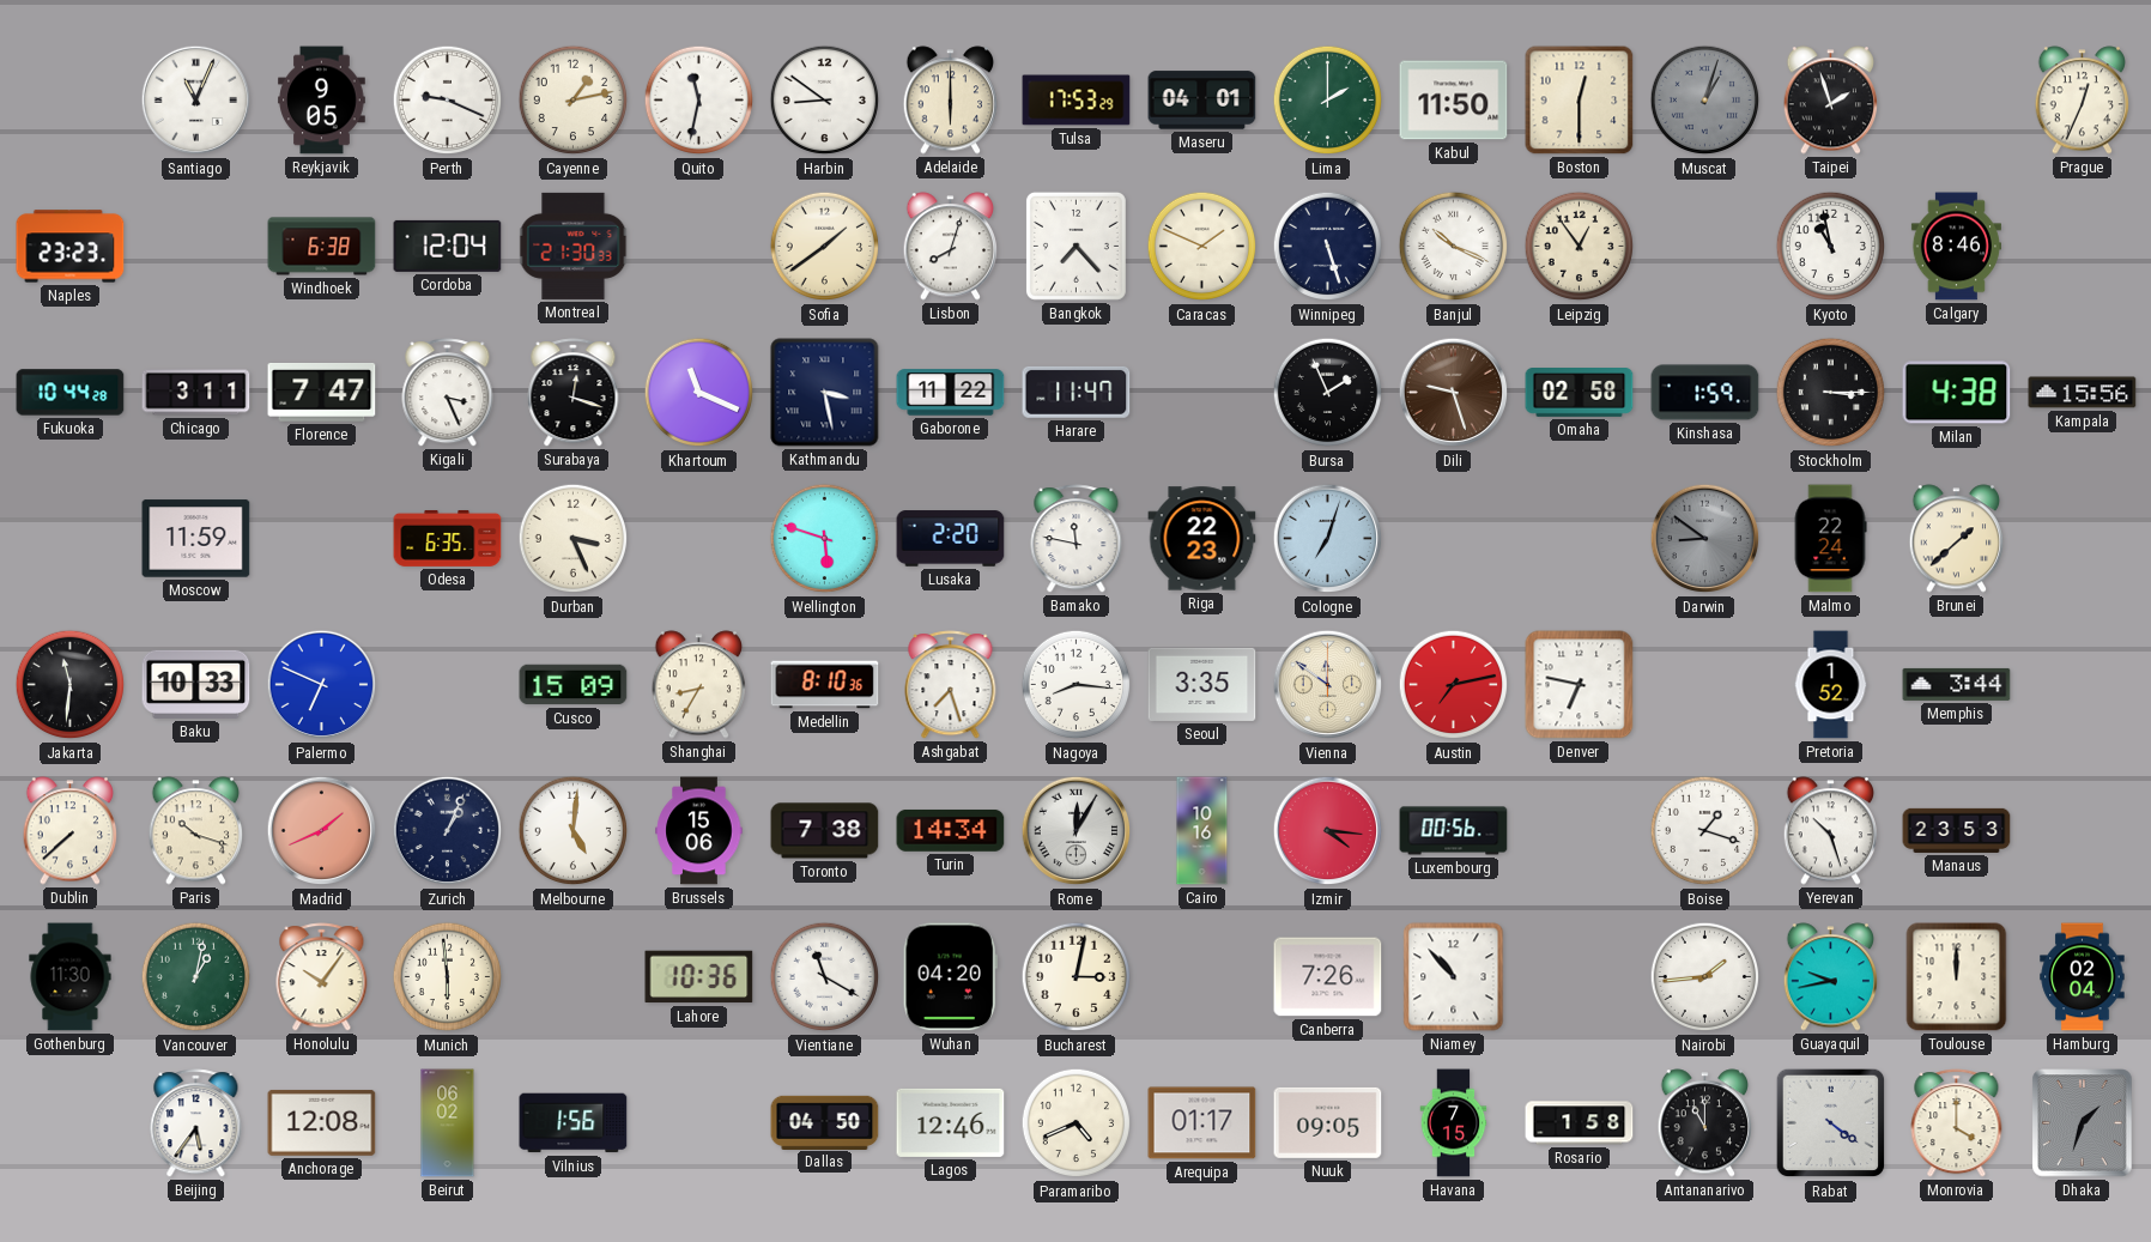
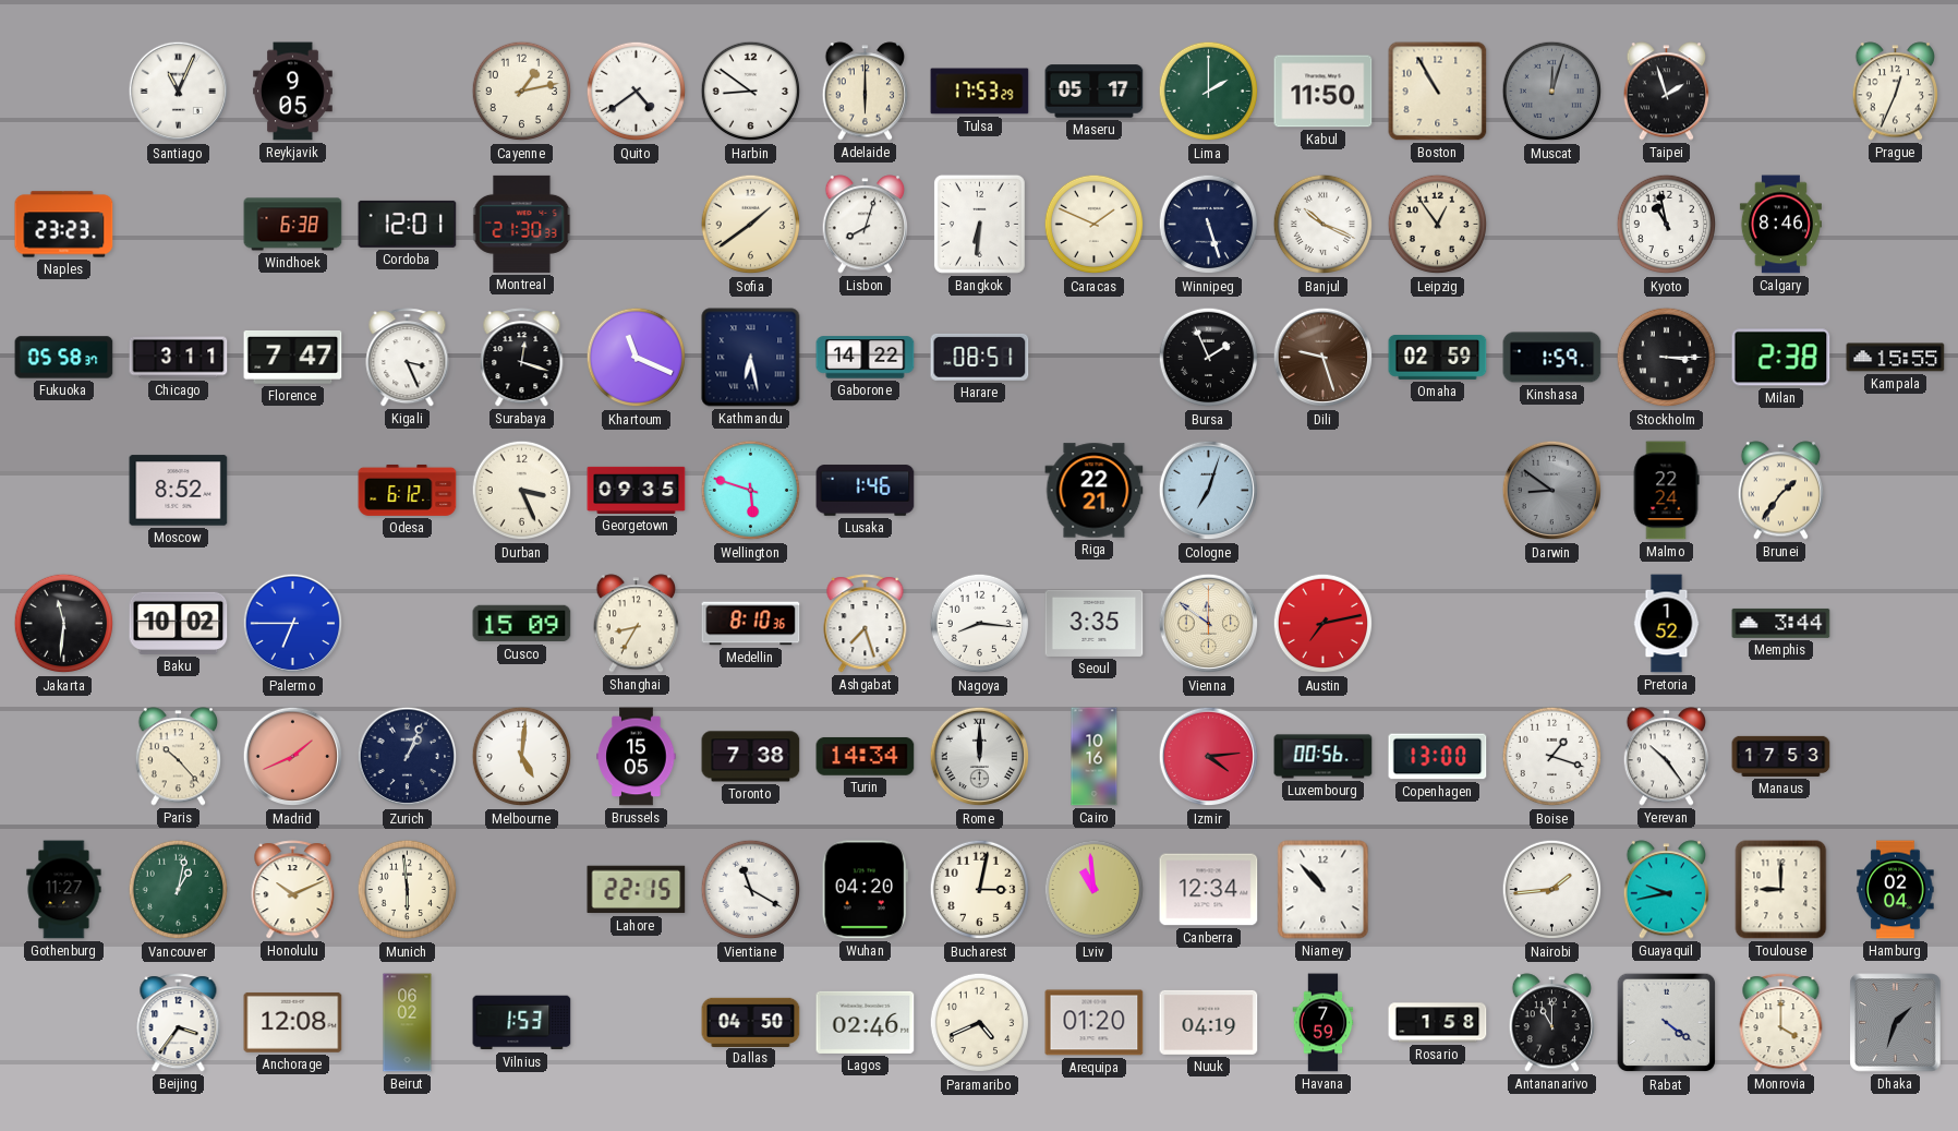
Perth: 9:19 -> none
Quito: 11:32 -> 4:39
Maseru: 04:01 -> 05:17
Boston: 12:30 -> 10:55
Muscat: 1:03 -> 12:03
Cordoba: 12:04 -> 12:01
Bangkok: 7:23 -> 6:31
Fukuoka: 10:44 -> 05:58
Kathmandu: 3:28 -> 6:28
Gaborone: 11:22 -> 14:22
Harare: 11:47 -> 08:51
Omaha: 02:58 -> 02:59
Milan: 4:38 -> 2:38
Kampala: 15:56 -> 15:55
Moscow: 11:59 -> 8:52
Odesa: 6:35 -> 6:12
Georgetown: none -> 09:35
Lusaka: 2:20 -> 1:46
Bamako: 11:47 -> none
Riga: 22:23 -> 22:21
Brunei: 1:38 -> 1:36
Baku: 10:33 -> 10:02
Palermo: 6:49 -> 6:45
Denver: 6:47 -> none
Dublin: 7:38 -> none
Paris: 10:18 -> 10:23
Brussels: 15:06 -> 15:05
Rome: 12:05 -> 12:00
Izmir: 4:16 -> 4:14
Copenhagen: none -> 13:00
Yerevan: 10:27 -> 10:24
Manaus: 23:53 -> 17:53
Gothenburg: 11:30 -> 11:27
Honolulu: 10:06 -> 10:11
Lahore: 10:36 -> 22:15
Lviv: none -> 10:59
Canberra: 7:26 -> 12:34
Toulouse: 12:00 -> 9:00
Beijing: 5:36 -> 3:36
Vilnius: 1:56 -> 1:53
Lagos: 12:46 -> 02:46
Arequipa: 01:17 -> 01:20
Nuuk: 09:05 -> 04:19
Havana: 7:15 -> 7:59
